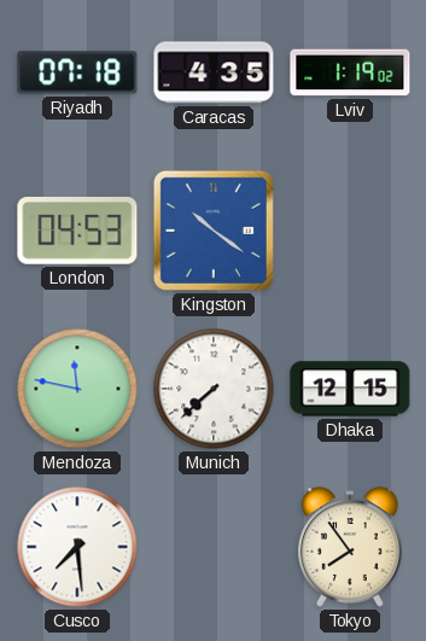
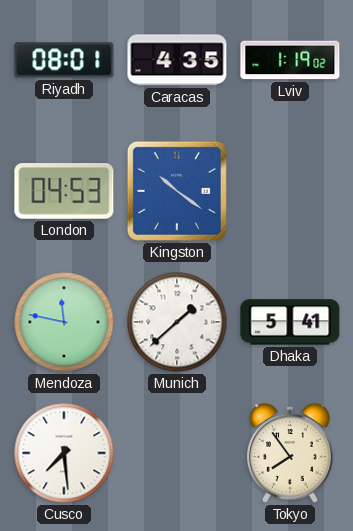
Riyadh: 07:18 -> 08:01
Munich: 7:38 -> 1:38
Dhaka: 12:15 -> 5:41
